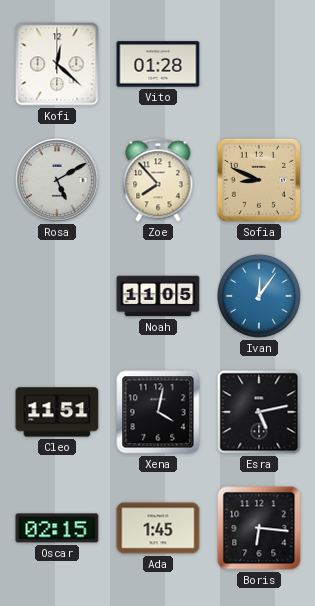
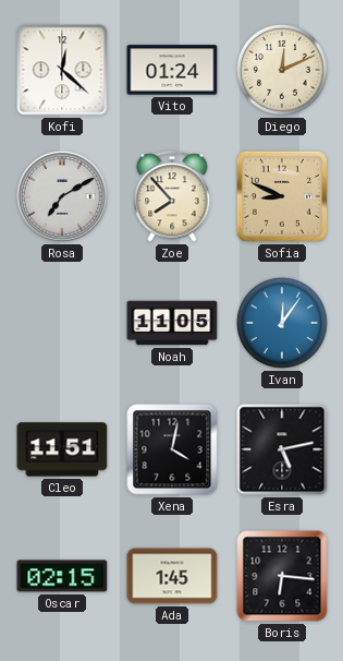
Vito: 01:28 -> 01:24
Diego: none -> 12:11
Rosa: 5:10 -> 7:10
